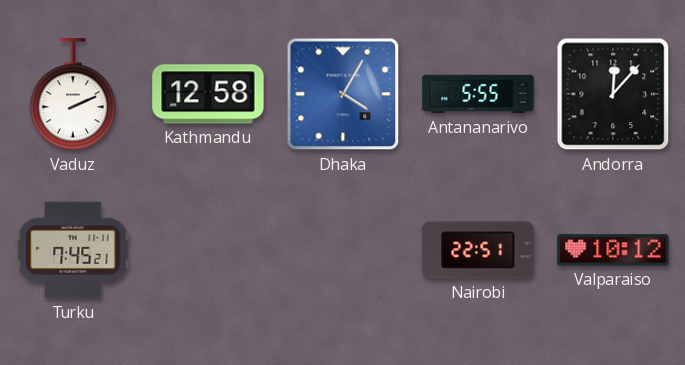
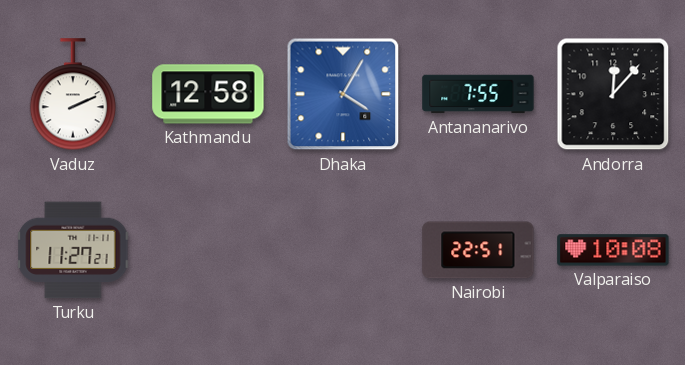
Antananarivo: 5:55 -> 7:55
Turku: 7:45 -> 11:27
Valparaiso: 10:12 -> 10:08
